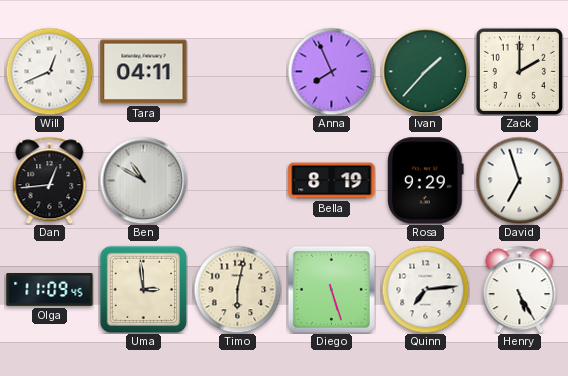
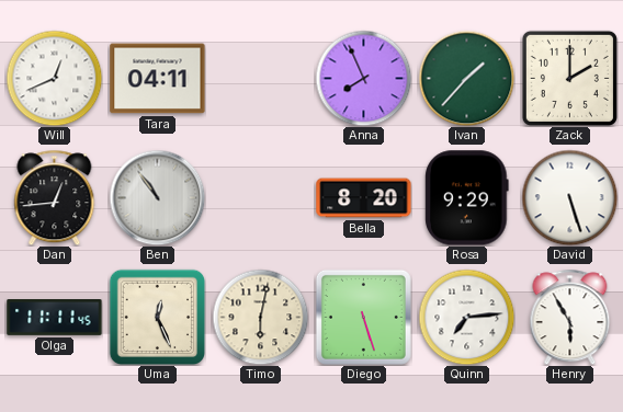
Ben: 10:50 -> 10:54
Bella: 8:19 -> 8:20
David: 6:57 -> 5:27
Olga: 11:09 -> 11:11
Uma: 2:59 -> 12:26
Henry: 5:25 -> 5:55
